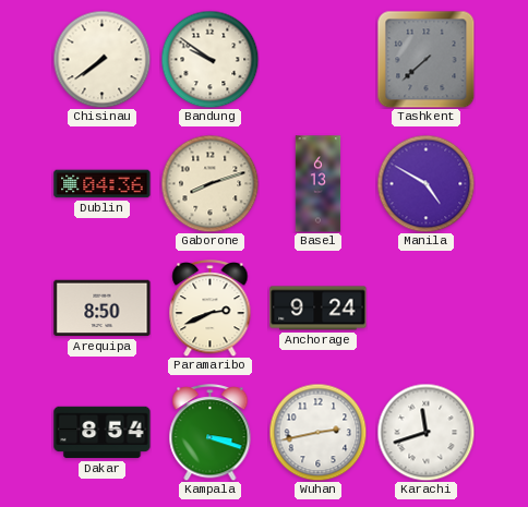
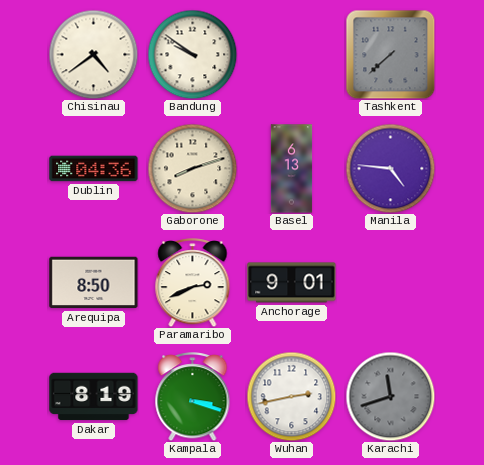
Chisinau: 7:39 -> 4:39
Manila: 4:50 -> 4:46
Anchorage: 9:24 -> 9:01
Dakar: 8:54 -> 8:19
Karachi dial: white -> grey
